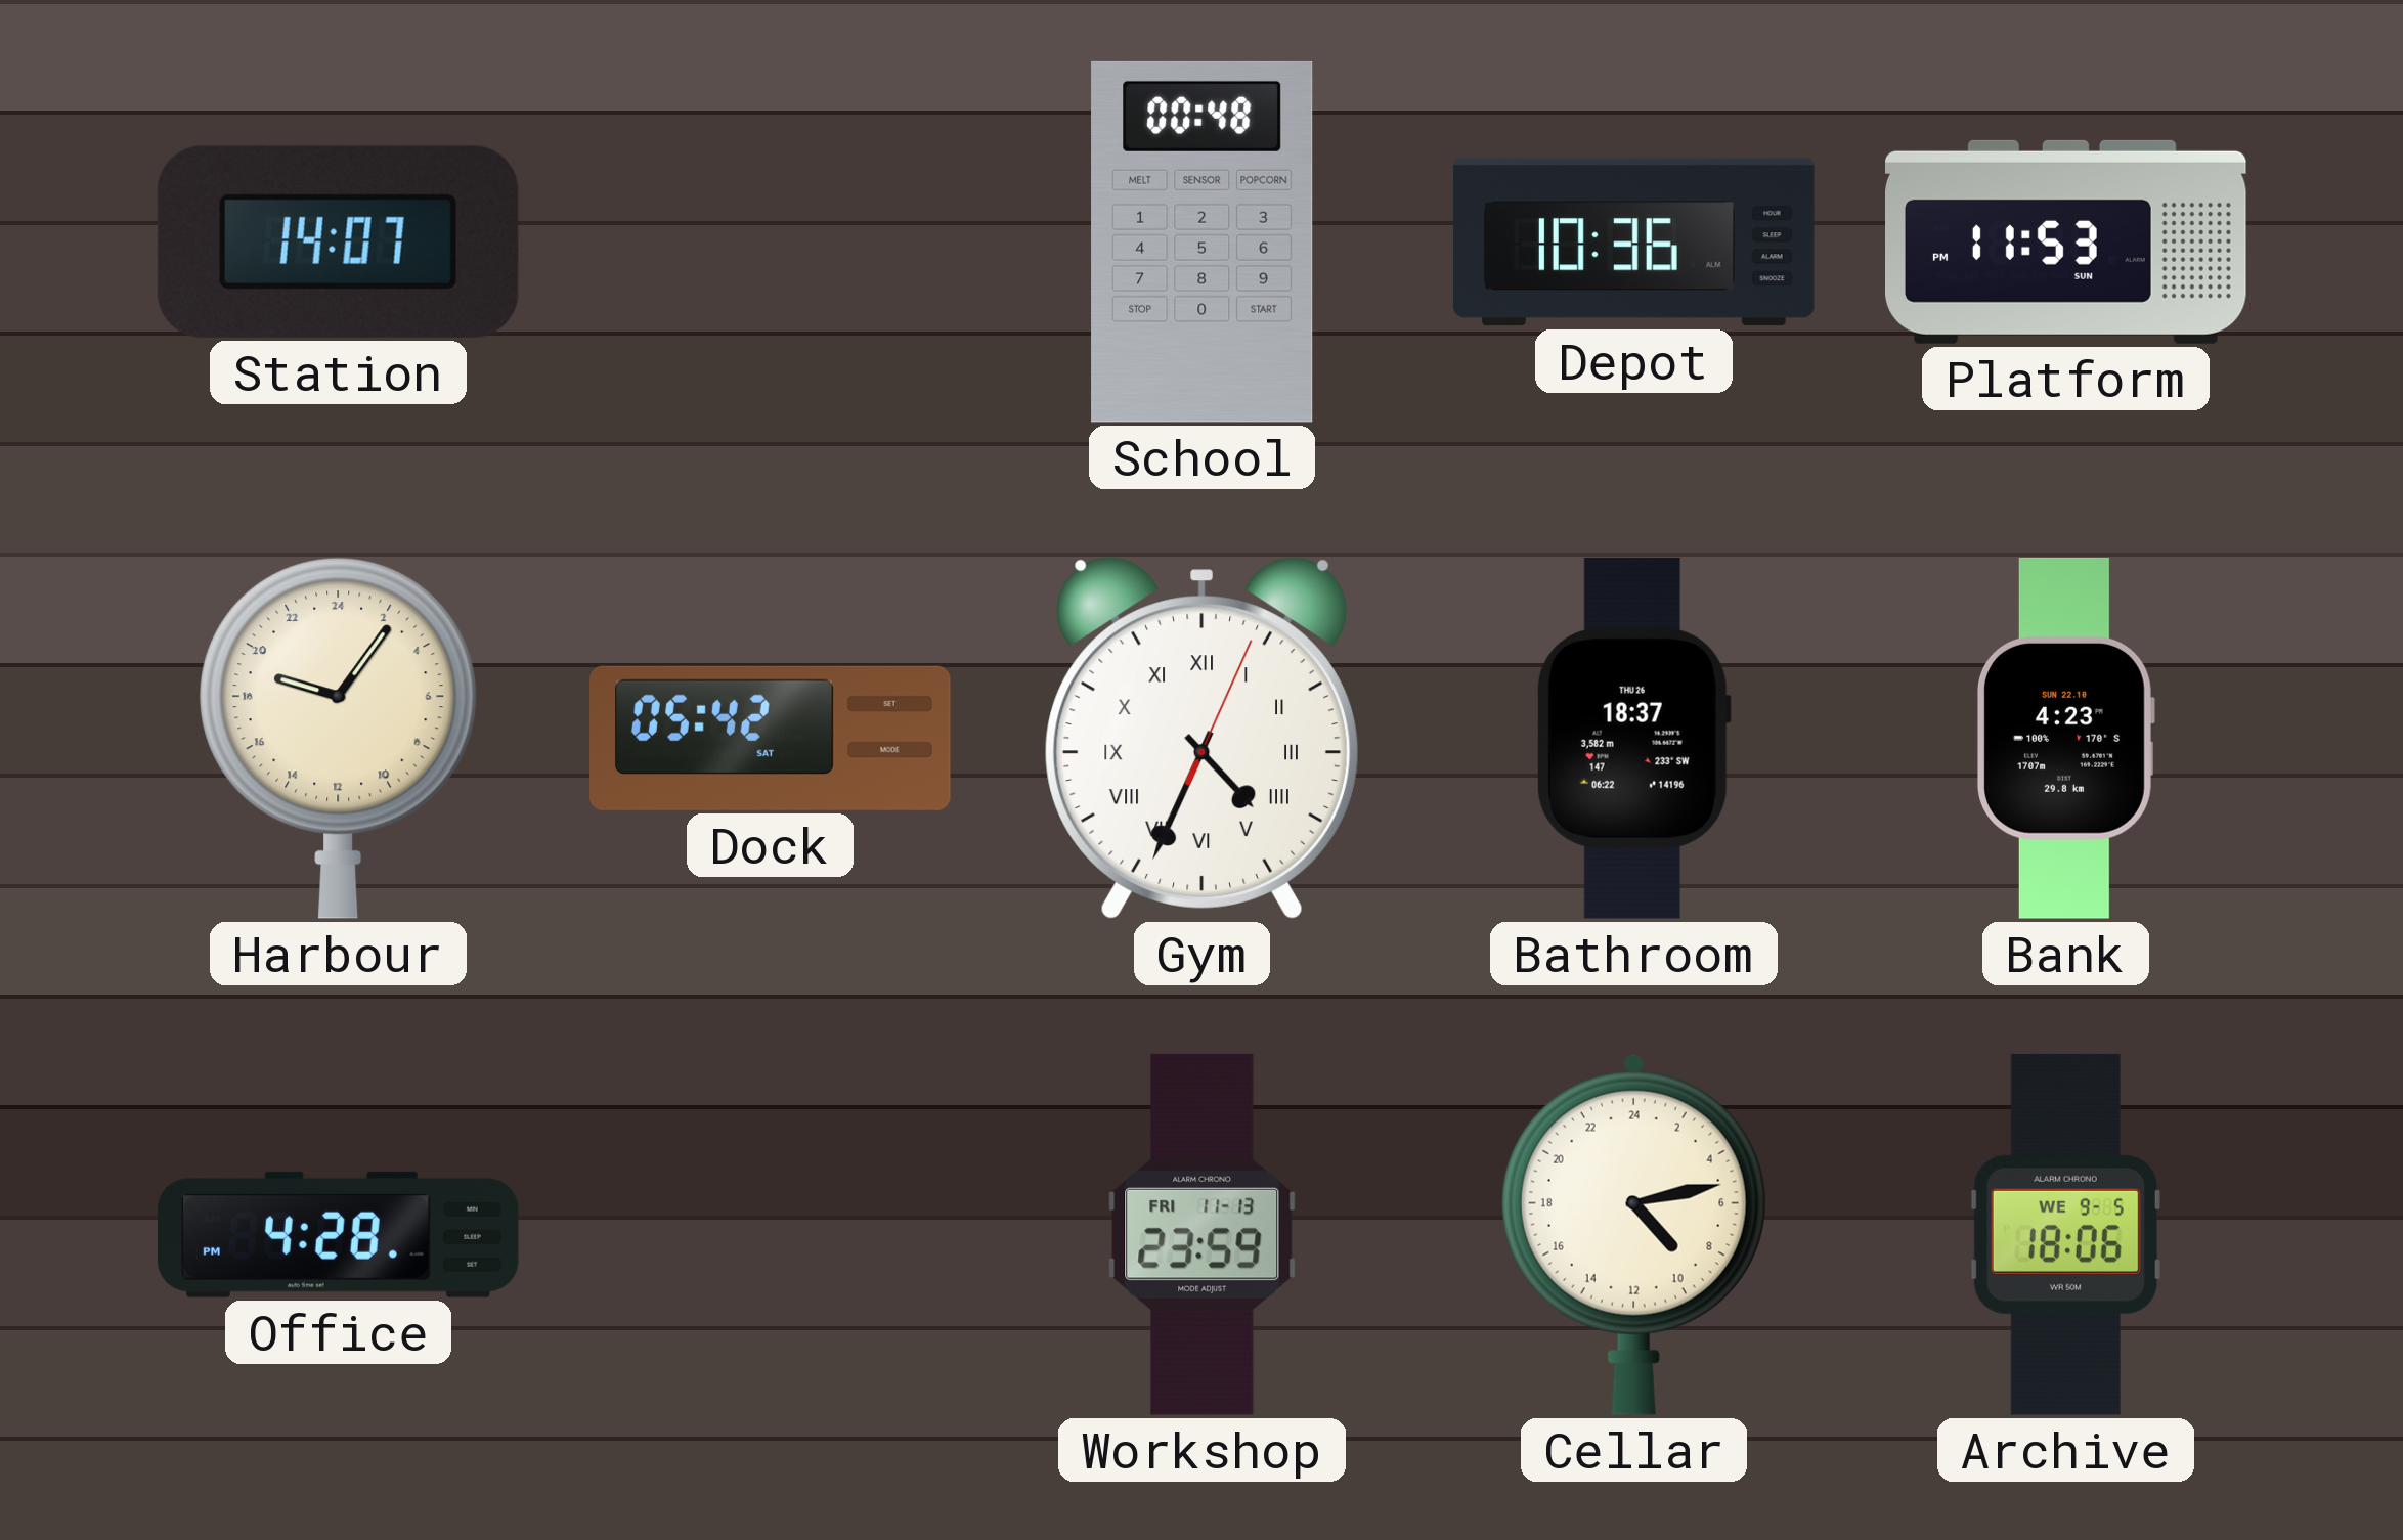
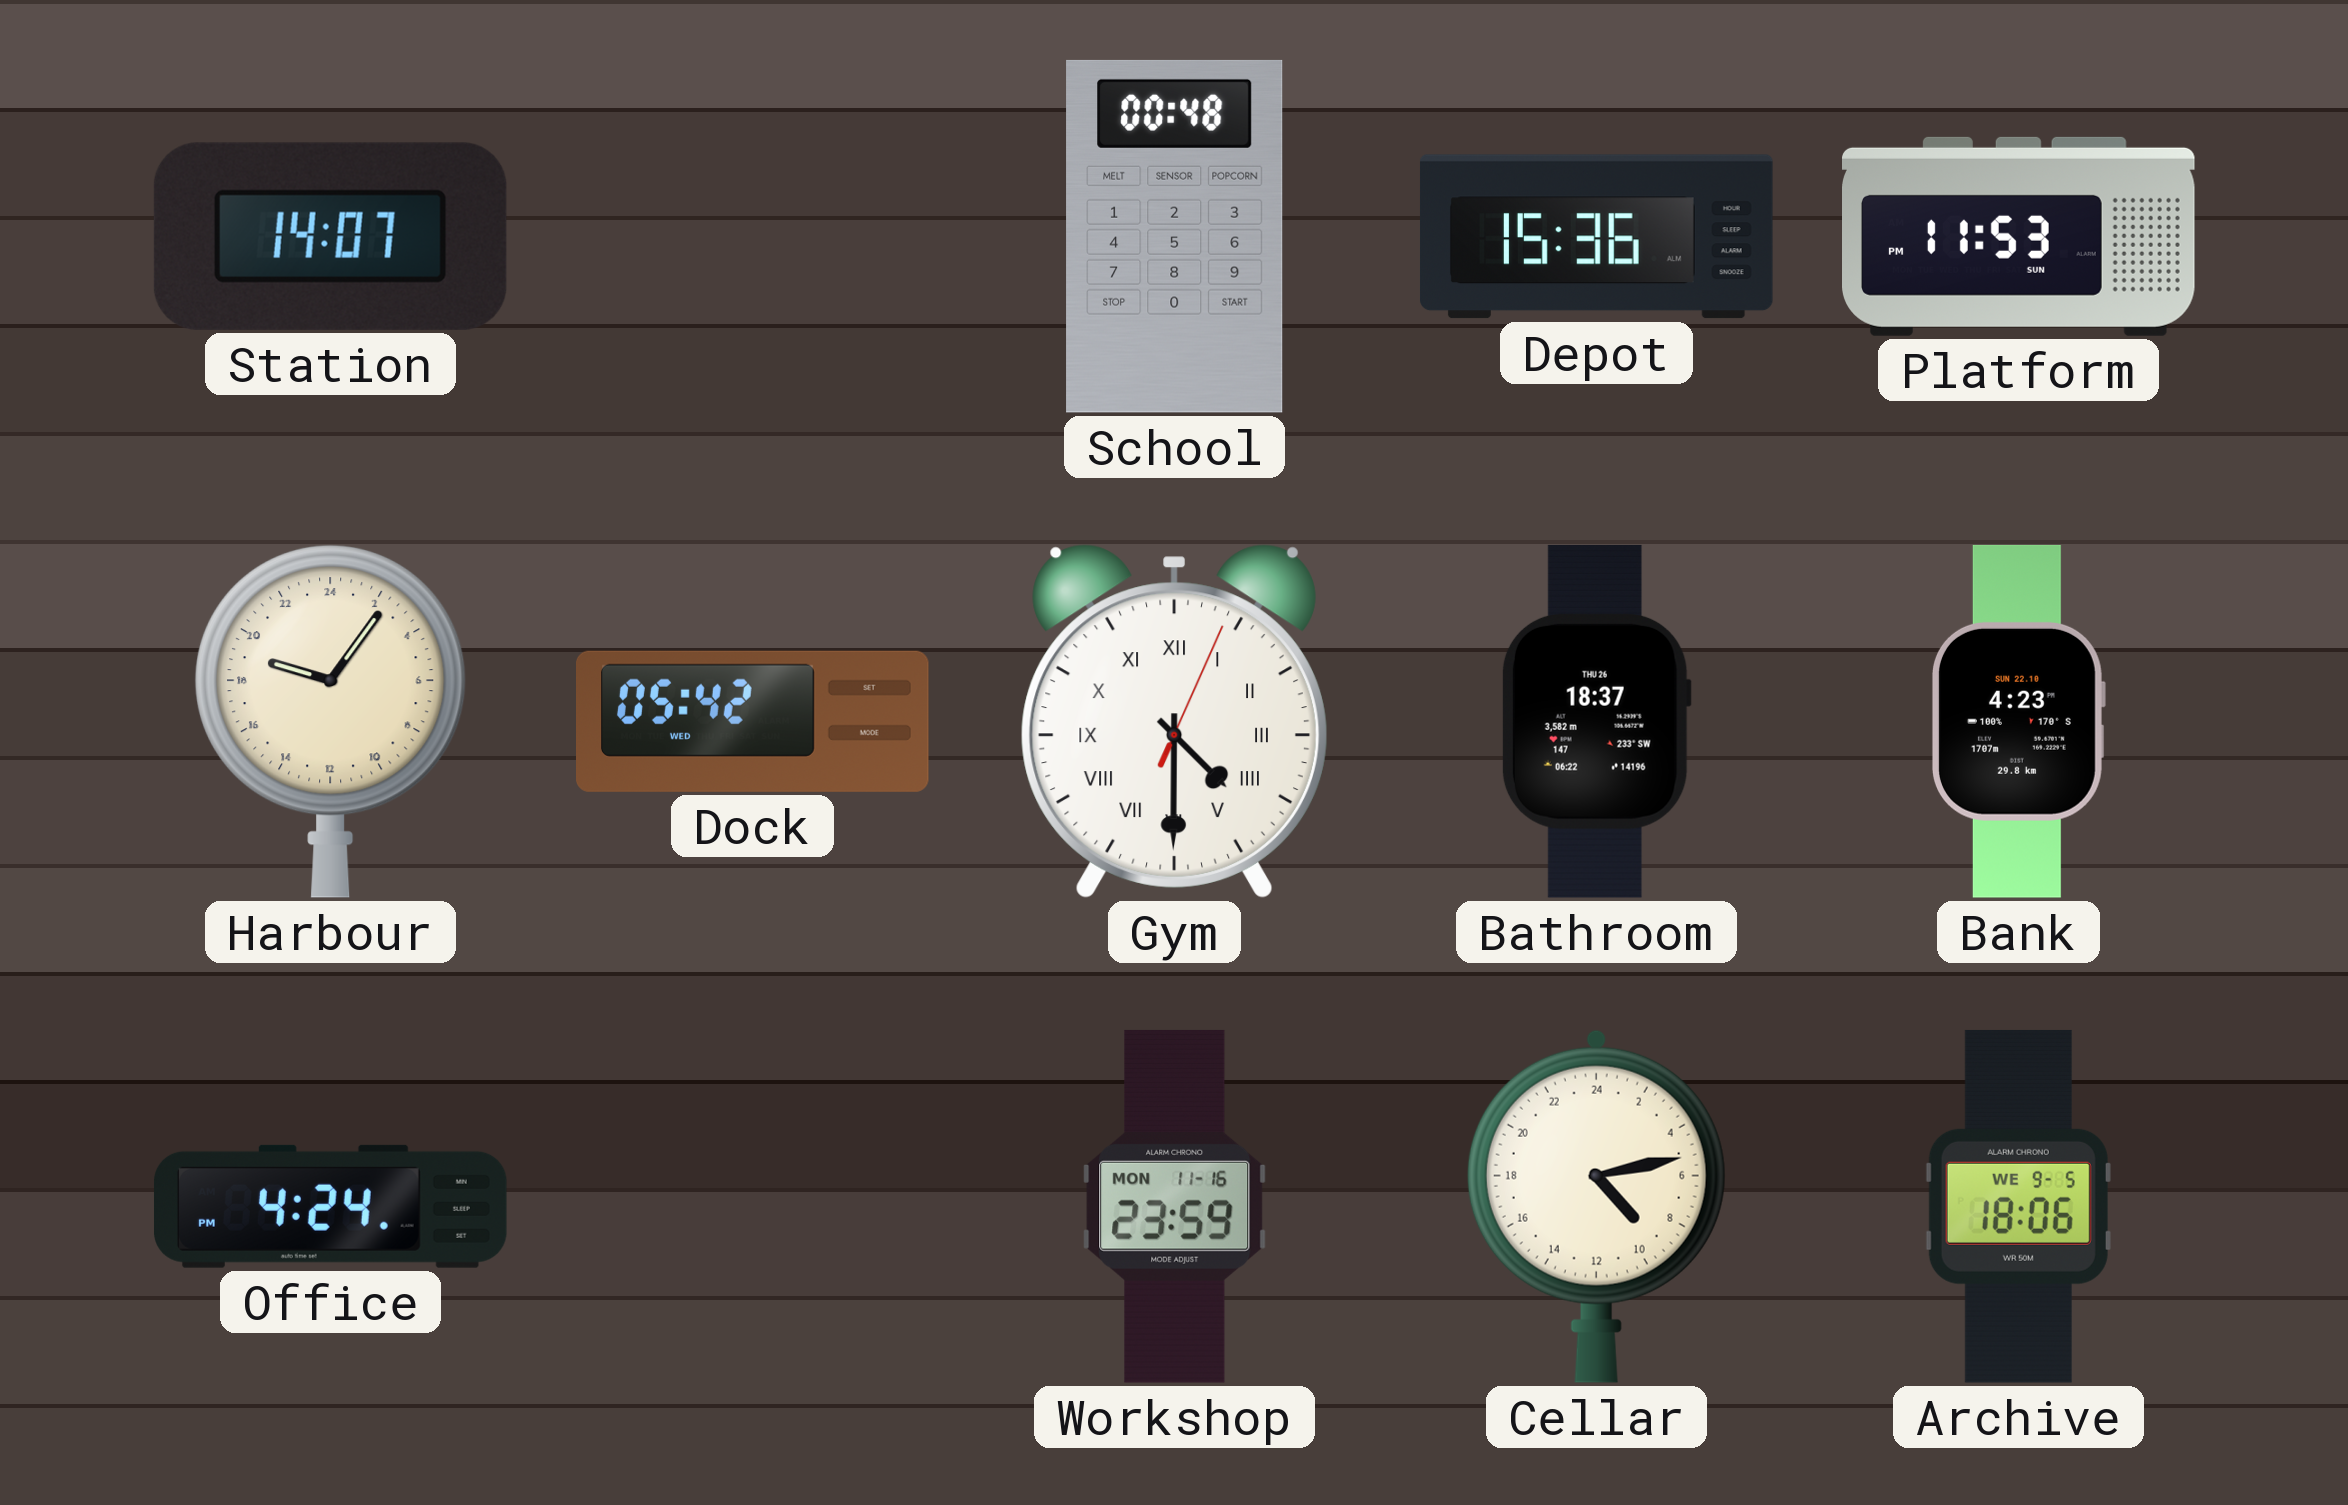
Depot: 10:36 -> 15:36
Dock date: SAT -> WED
Gym: 4:34 -> 4:30
Office: 4:28 -> 4:24
Workshop date: FRI 11-13 -> MON 11-16
